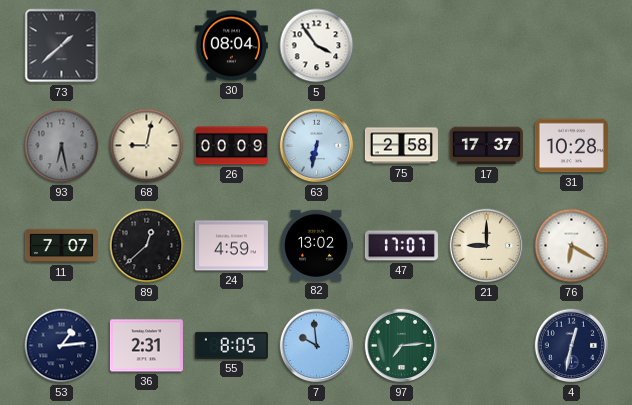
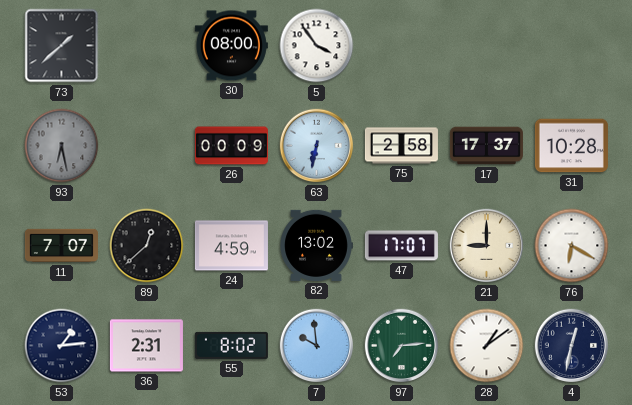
30: 08:04 -> 08:00
68: 9:02 -> none
55: 8:05 -> 8:02
28: none -> 1:09
